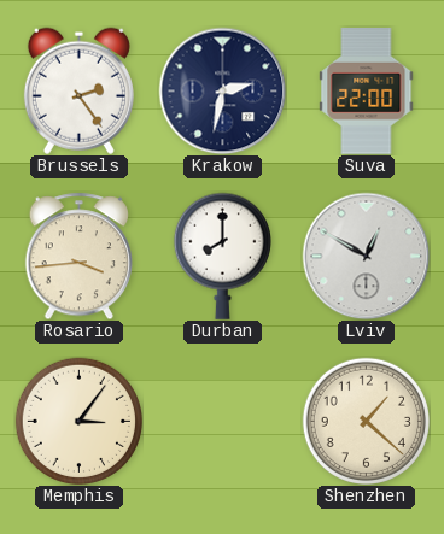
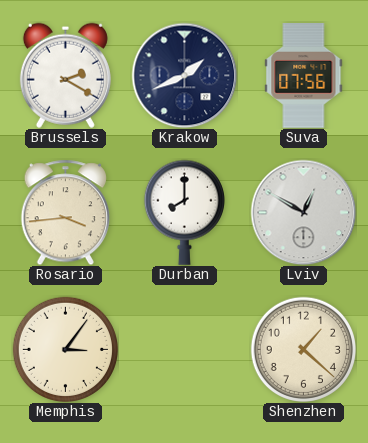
Brussels: 2:24 -> 2:20
Krakow: 2:32 -> 1:41
Suva: 22:00 -> 07:56
